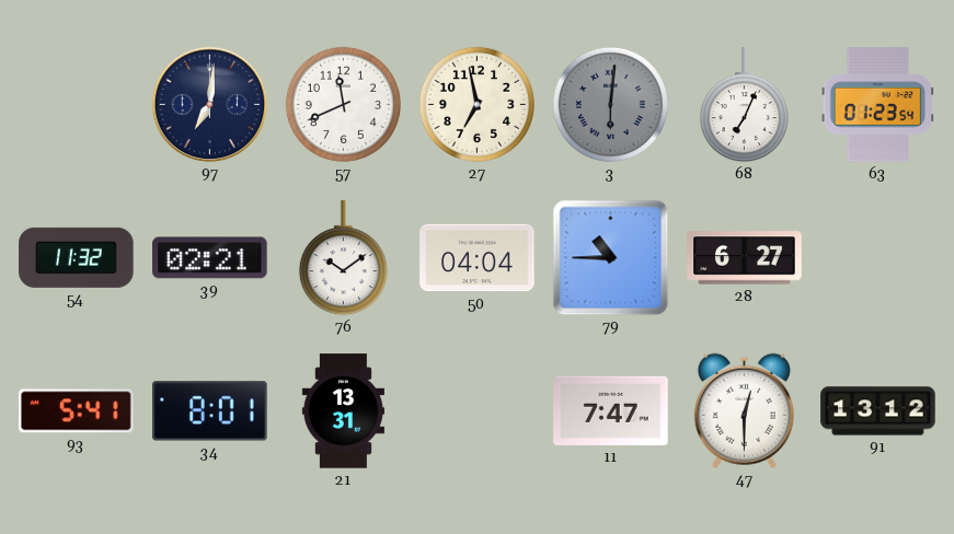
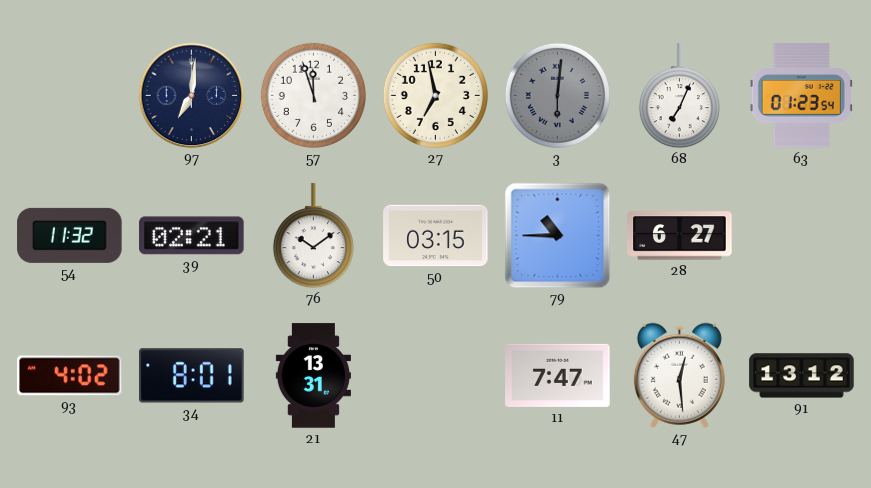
57: 11:41 -> 11:57
50: 04:04 -> 03:15
93: 5:41 -> 4:02
47: 12:30 -> 12:29
